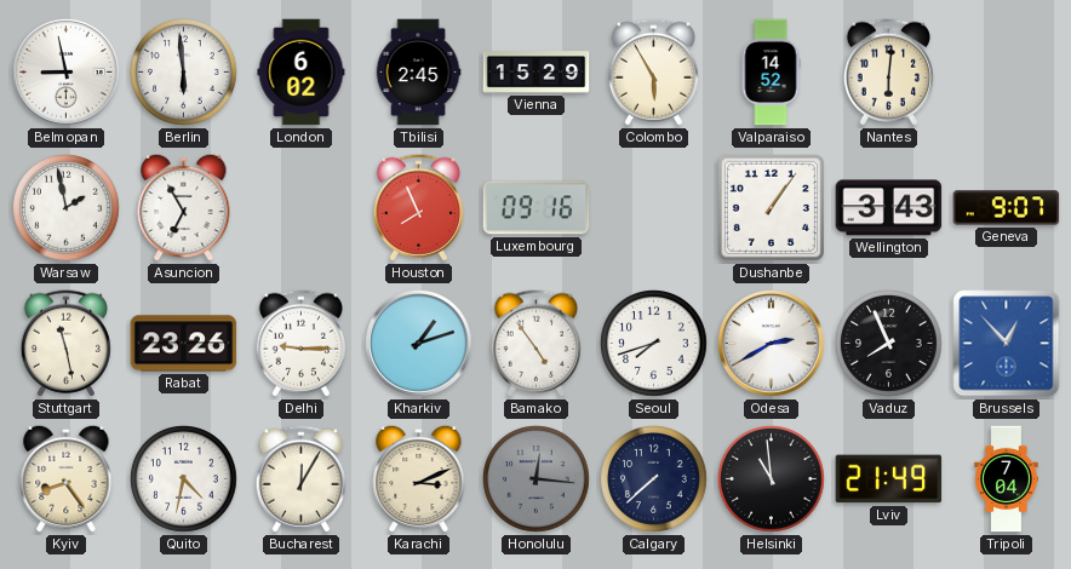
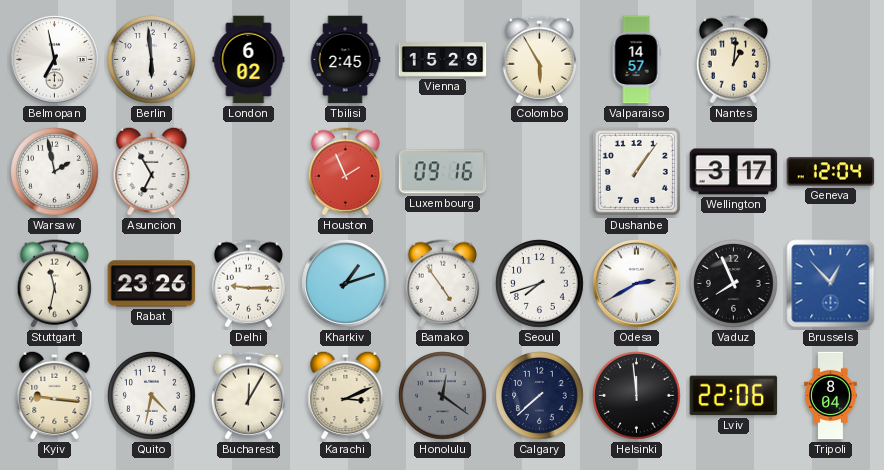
Belmopan: 8:58 -> 6:58
Valparaiso: 14:52 -> 14:57
Nantes: 6:01 -> 1:01
Houston: 7:56 -> 1:56
Wellington: 3:43 -> 3:17
Geneva: 9:07 -> 12:04
Stuttgart: 11:28 -> 11:32
Kyiv: 8:24 -> 9:16
Honolulu: 12:16 -> 12:21
Helsinki: 10:59 -> 11:59
Lviv: 21:49 -> 22:06
Tripoli: 7:04 -> 8:04
